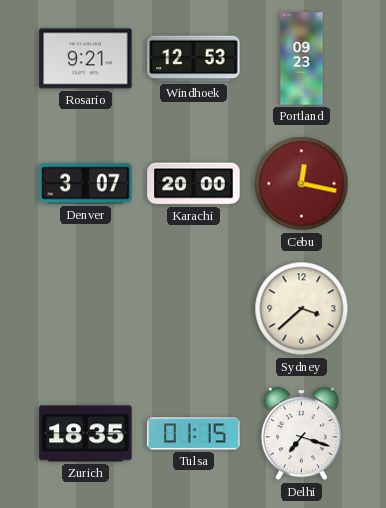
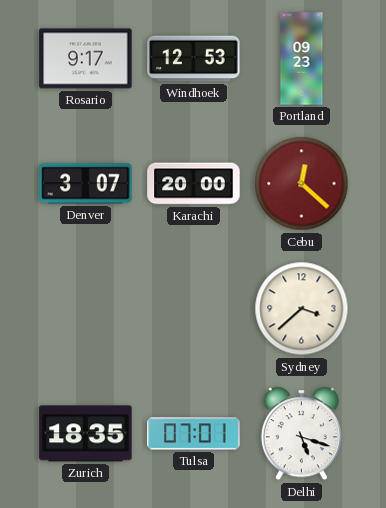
Rosario: 9:21 -> 9:17
Cebu: 12:17 -> 12:22
Tulsa: 01:15 -> 07:01
Delhi: 7:18 -> 5:18
